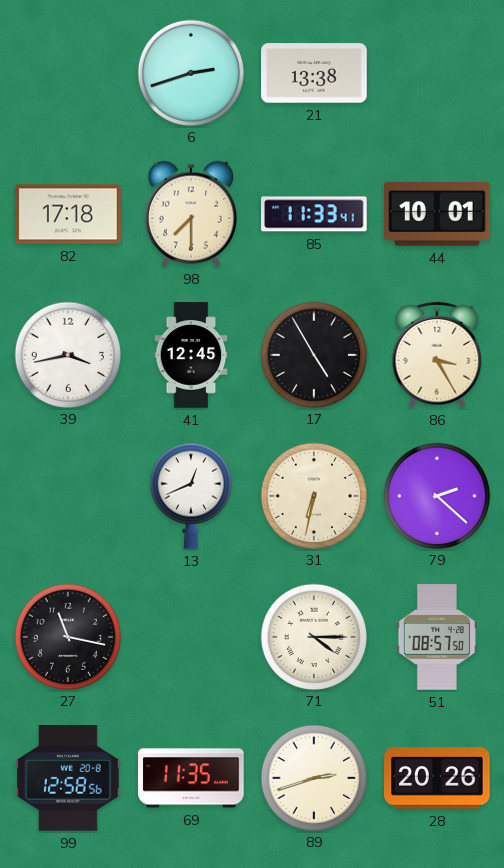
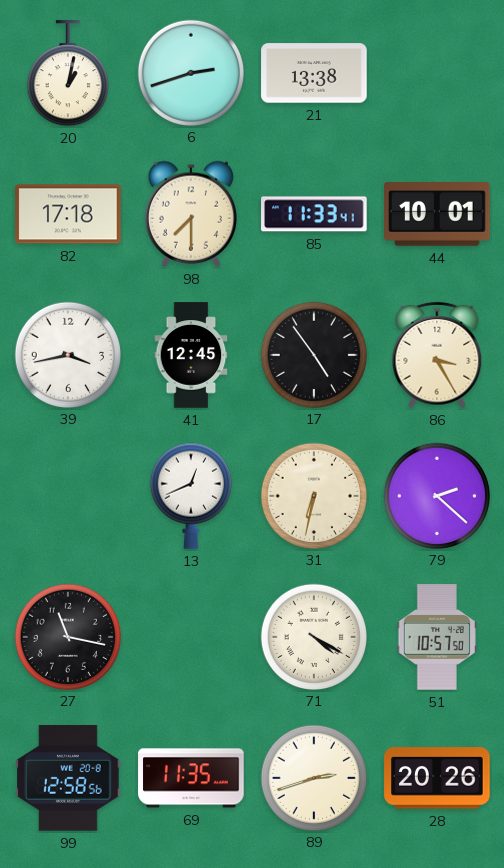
20: none -> 1:02
17: 4:55 -> 4:54
71: 4:15 -> 4:20
51: 08:57 -> 10:57
